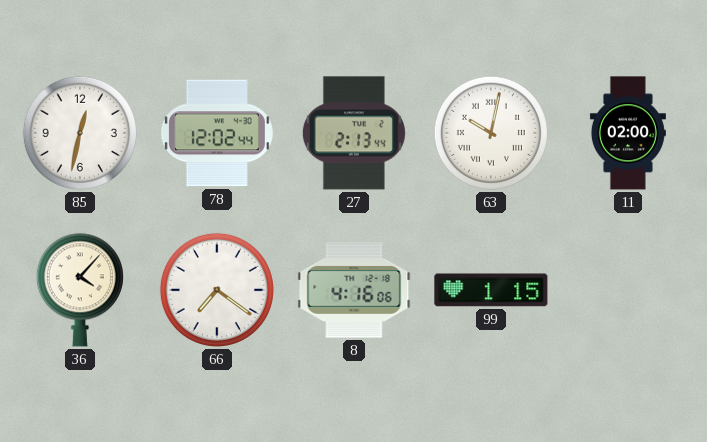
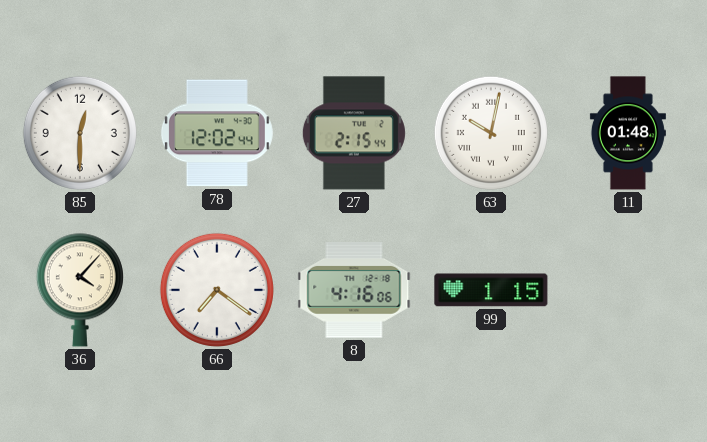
85: 12:32 -> 12:30
27: 2:13 -> 2:15
11: 02:00 -> 01:48
